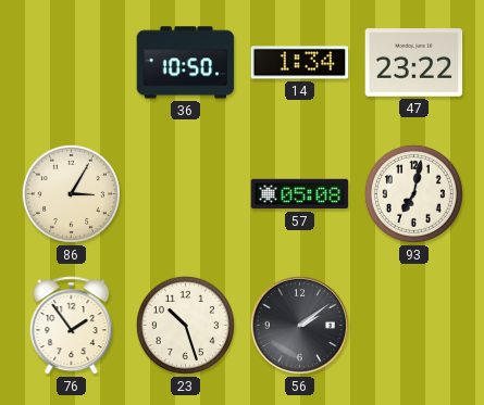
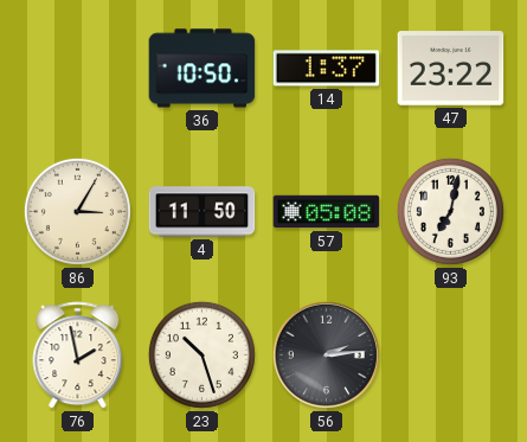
14: 1:34 -> 1:37
4: none -> 11:50
76: 1:54 -> 1:58
56: 2:09 -> 2:14
